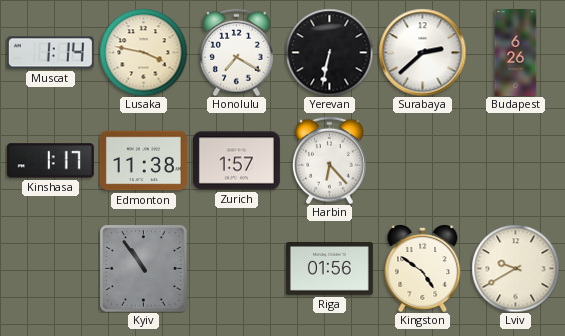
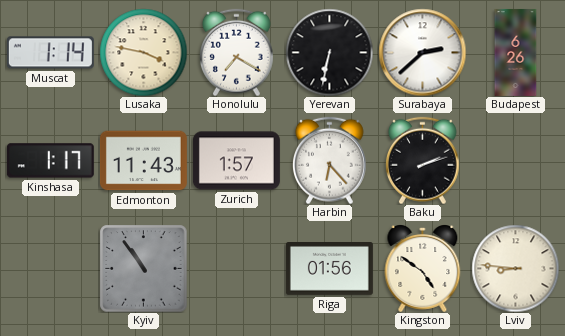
Edmonton: 11:38 -> 11:43
Baku: none -> 2:12
Lviv: 9:40 -> 8:46
